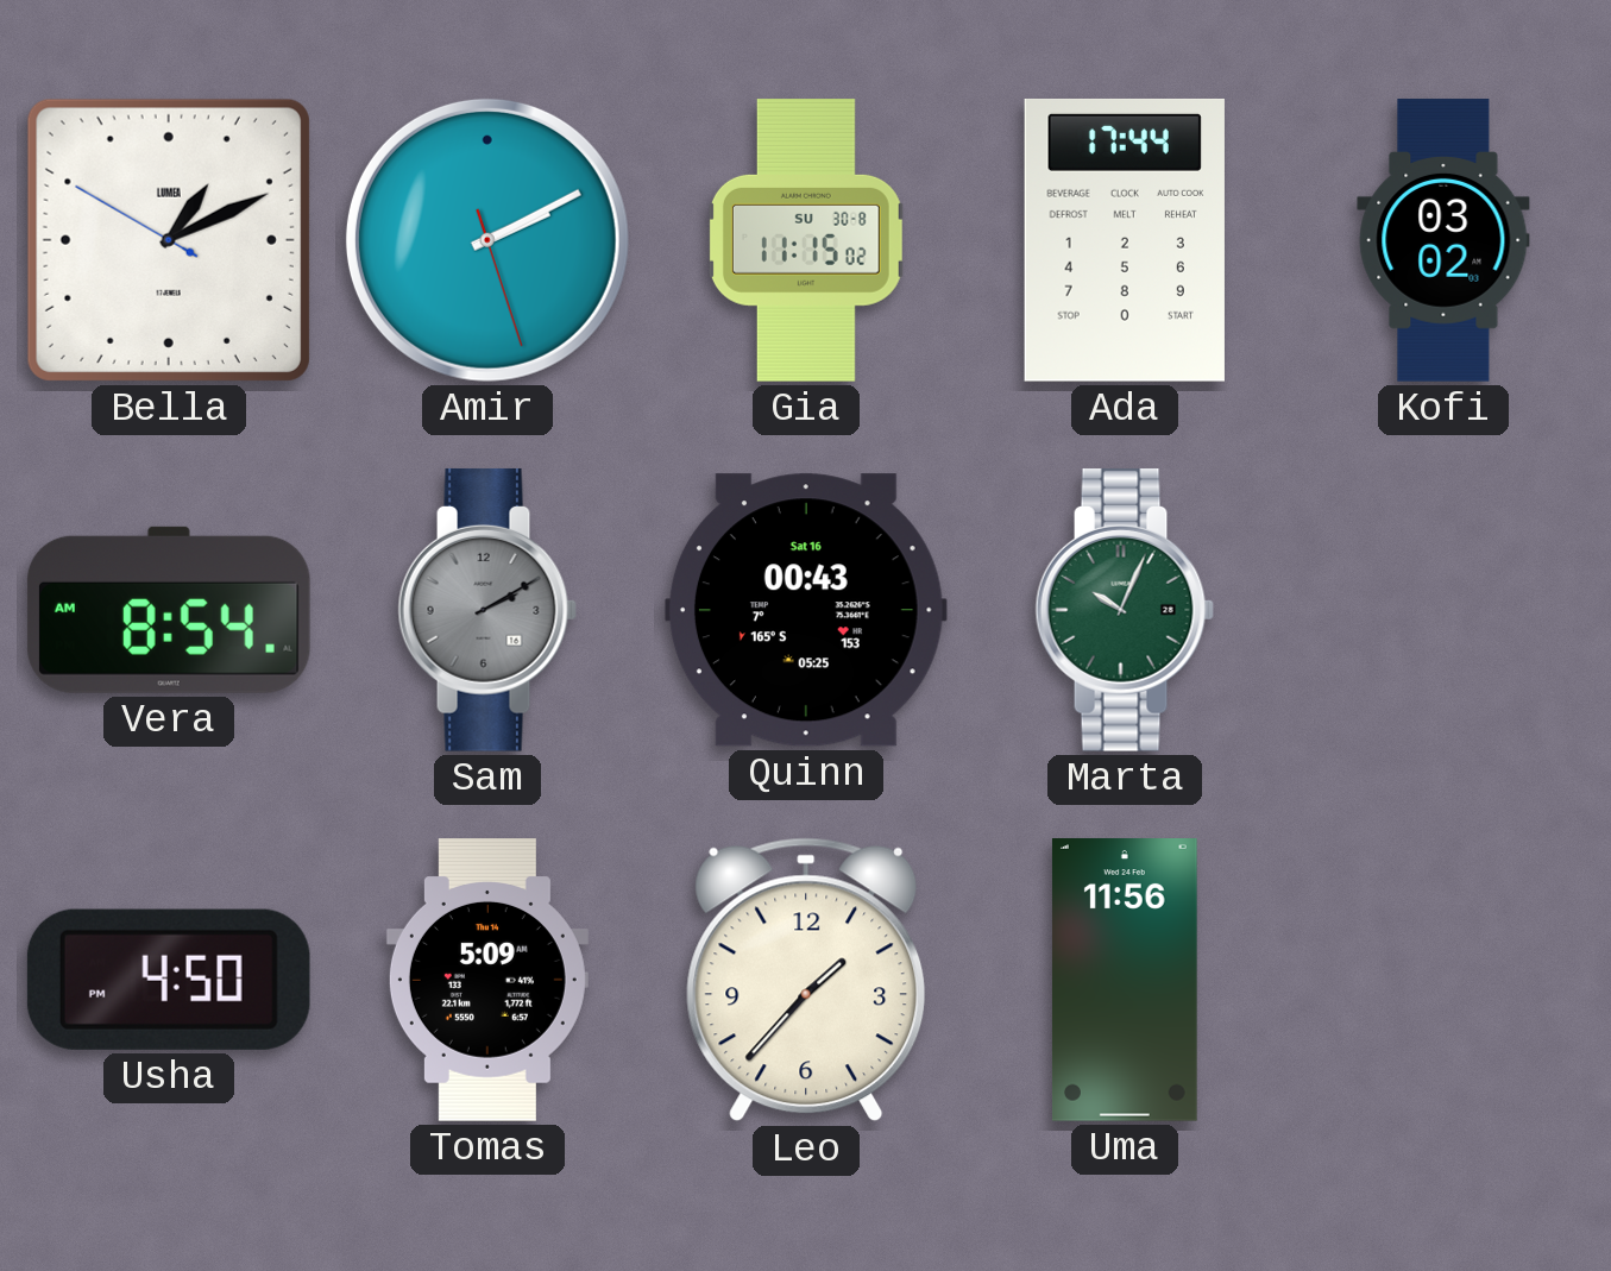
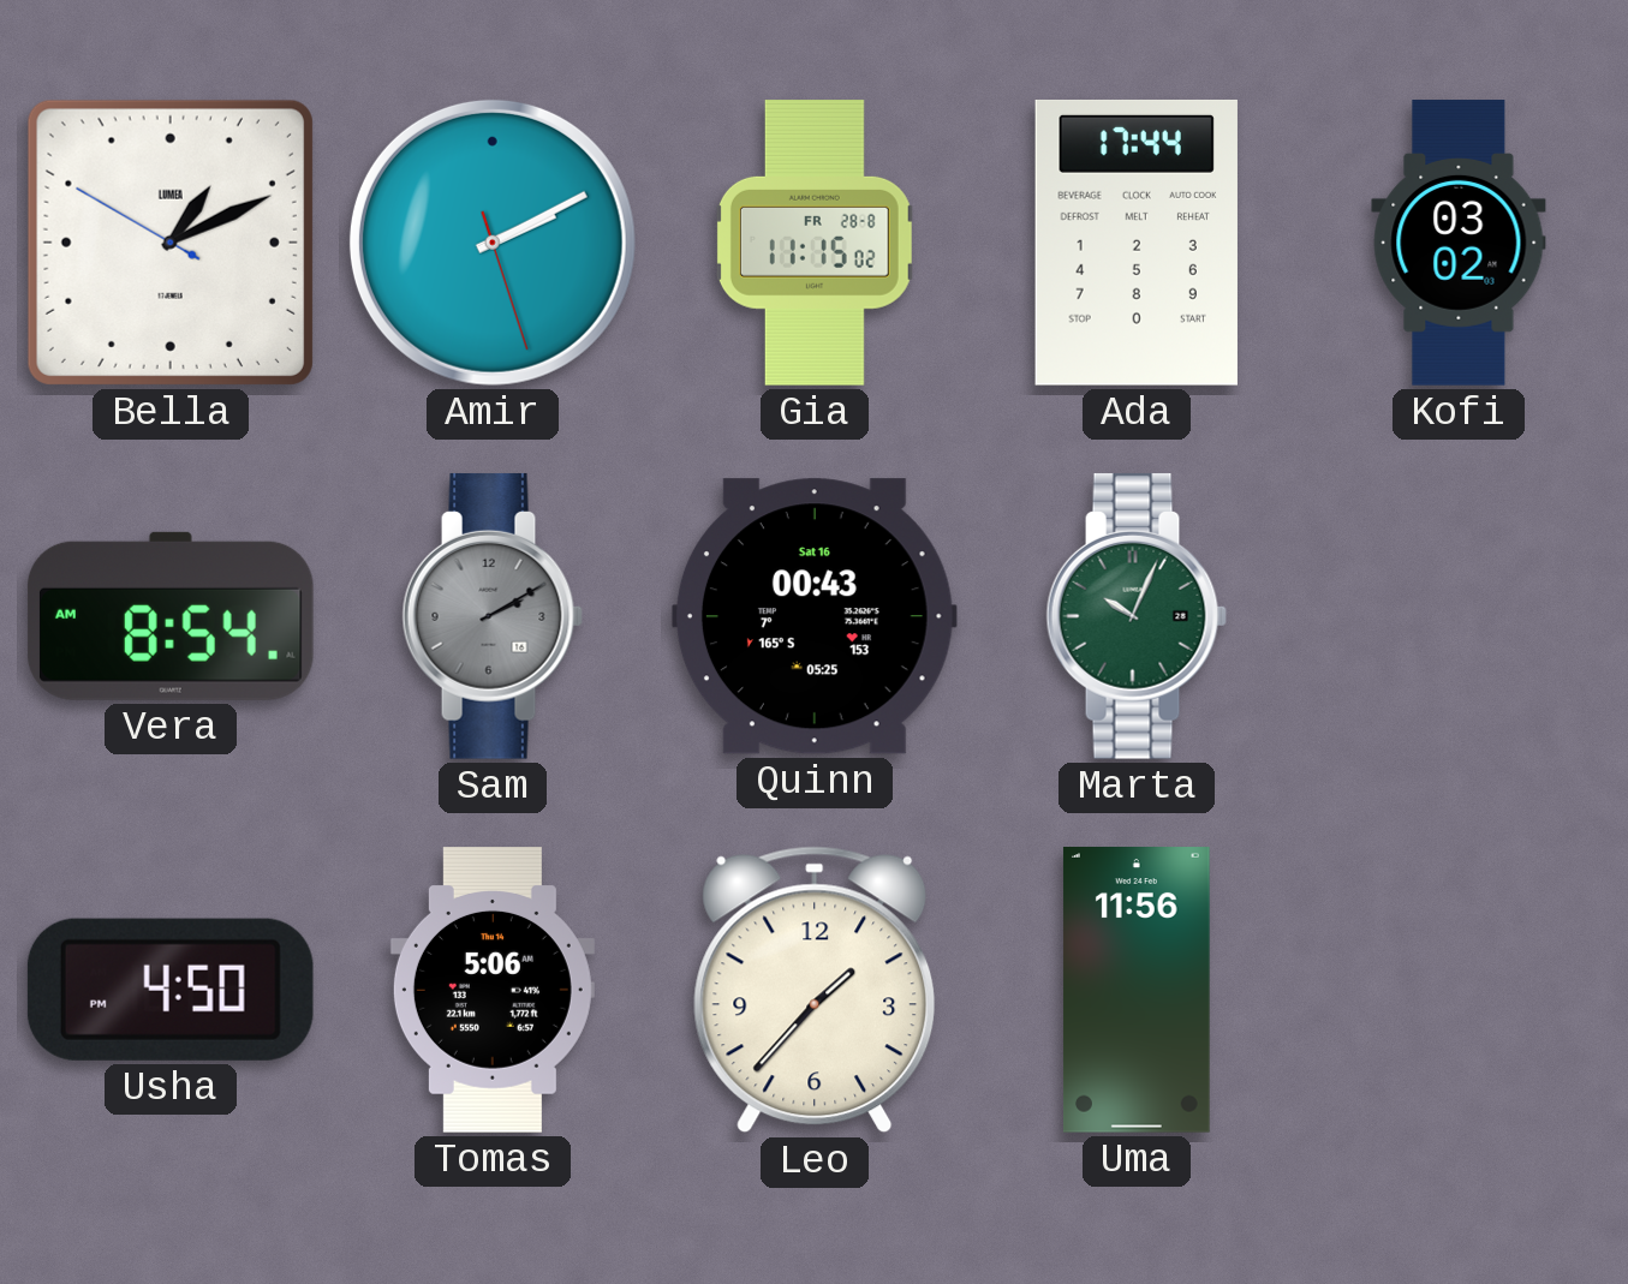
Gia date: SU 30-8 -> FR 28-8
Tomas: 5:09 -> 5:06
